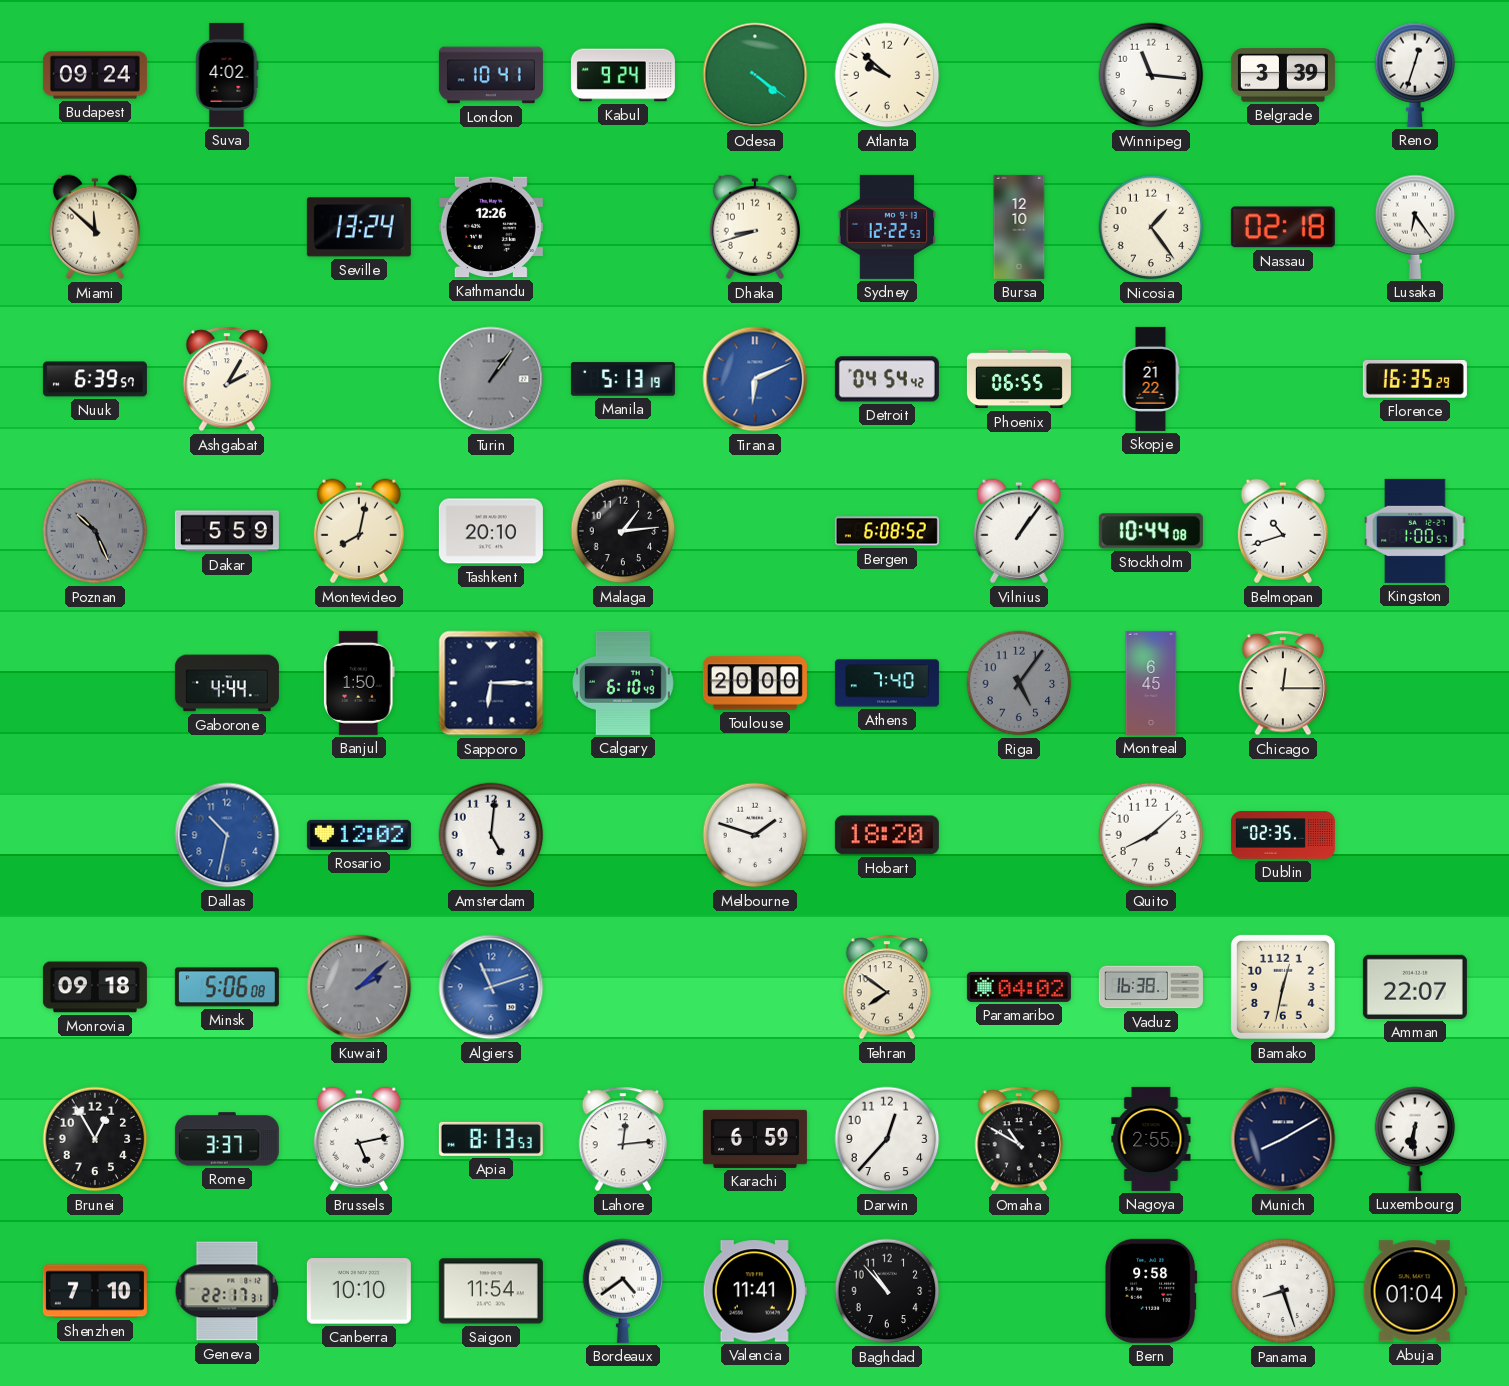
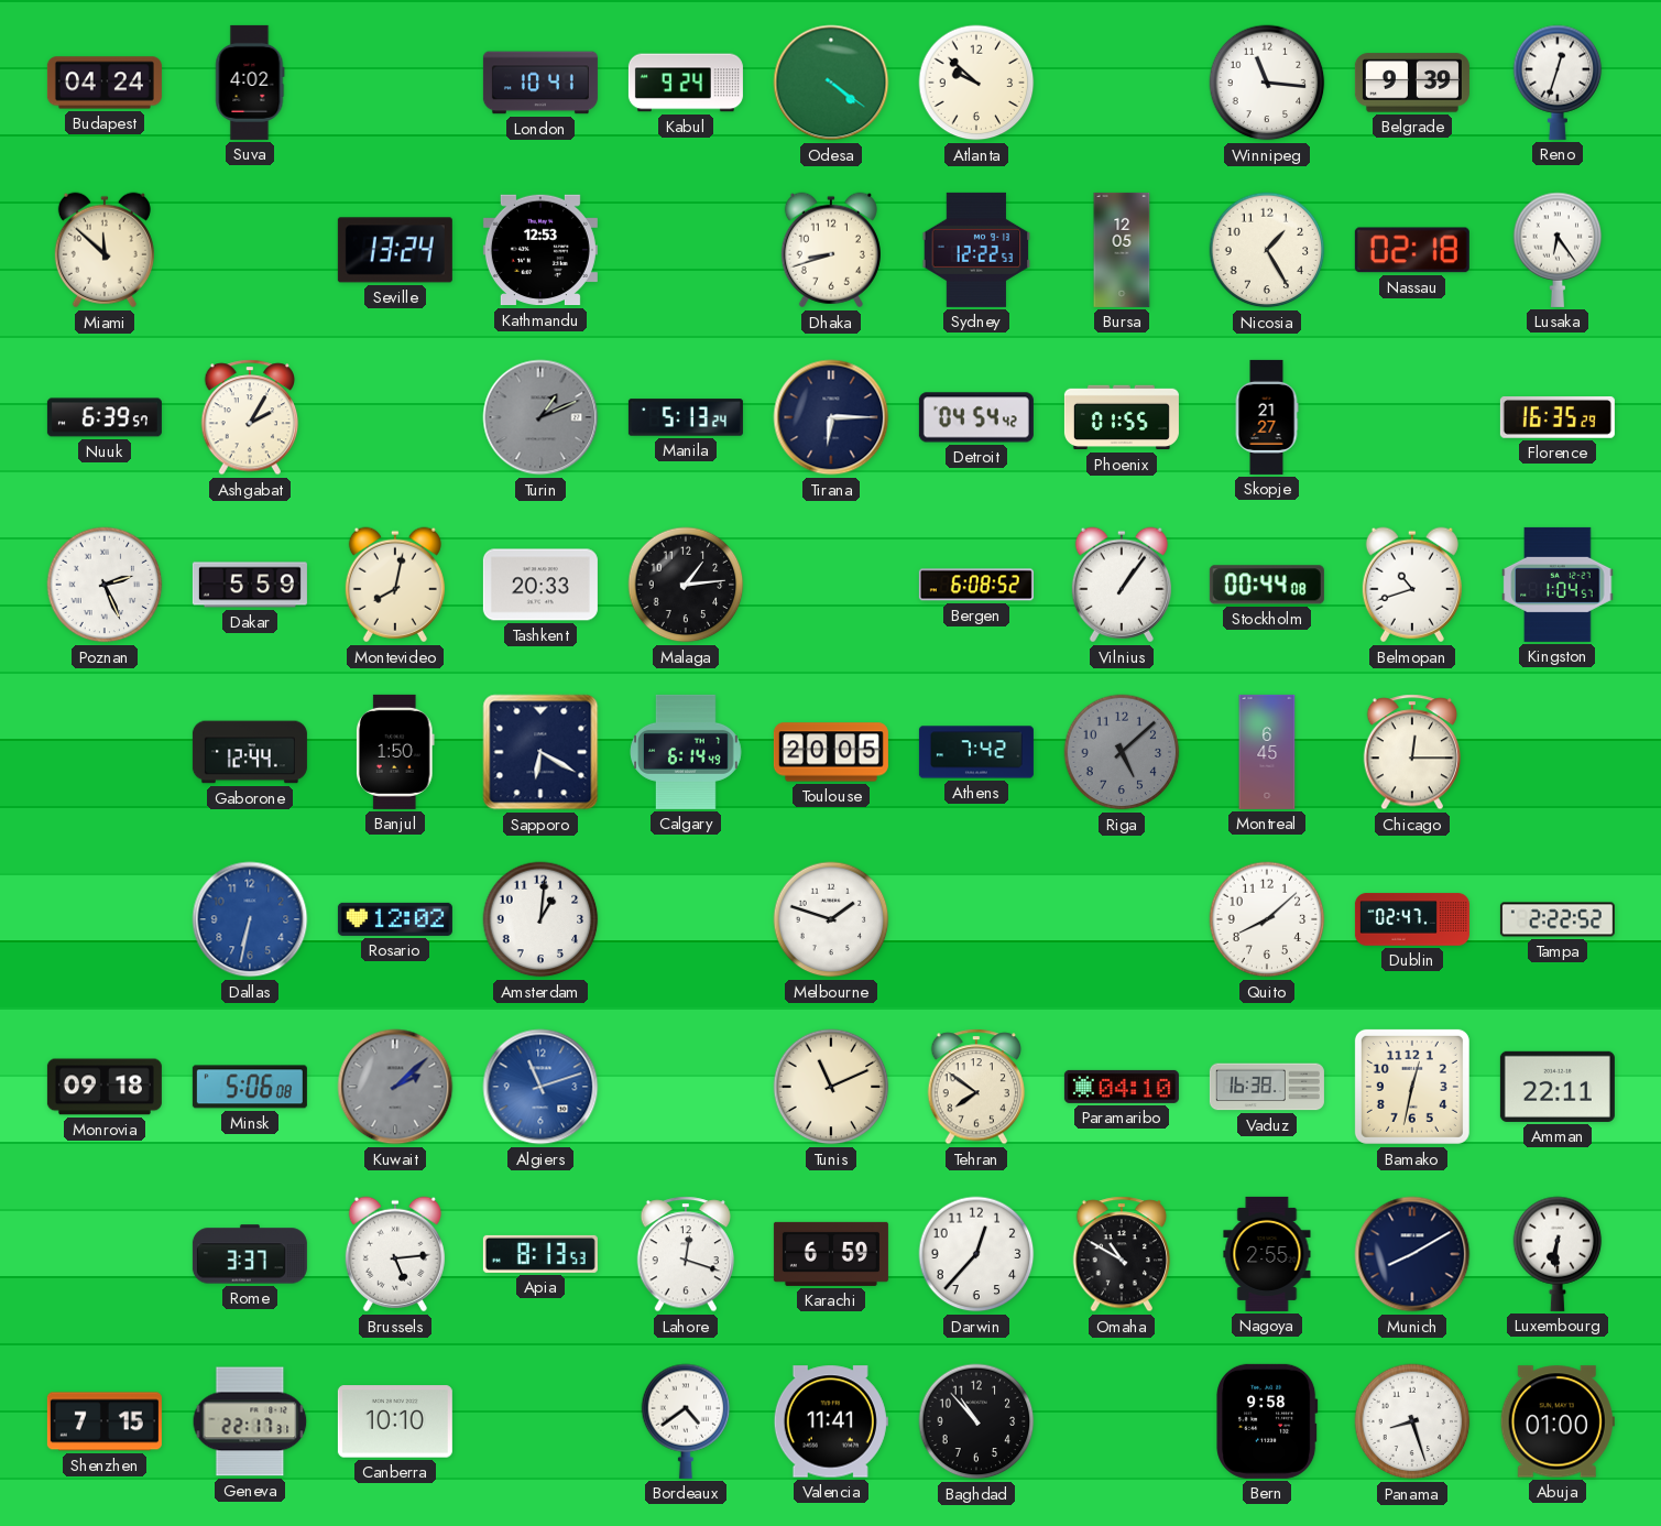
Budapest: 09:24 -> 04:24
Belgrade: 3:39 -> 9:39
Kathmandu: 12:26 -> 12:53
Bursa: 12:10 -> 12:05
Nicosia: 1:24 -> 1:25
Turin: 1:06 -> 1:11
Manila: 5:13:19 -> 5:13:24
Tirana: 6:11 -> 6:15
Tirana dial: blue -> navy
Phoenix: 06:55 -> 01:55
Skopje: 21:22 -> 21:27
Poznan: 10:26 -> 2:26
Poznan dial: grey -> white
Tashkent: 20:10 -> 20:33
Stockholm: 10:44 -> 00:44
Kingston: 1:00 -> 1:04
Gaborone: 4:44 -> 12:44
Sapporo: 6:15 -> 6:20
Calgary: 6:10 -> 6:14
Toulouse: 20:00 -> 20:05
Athens: 7:40 -> 7:42
Riga: 5:06 -> 5:08
Dallas: 10:32 -> 6:32
Amsterdam: 5:01 -> 1:01
Hobart: 18:20 -> none
Dublin: 02:35 -> 02:47
Tampa: none -> 2:22
Tunis: none -> 11:11
Paramaribo: 04:02 -> 04:10
Amman: 22:07 -> 22:11
Brunei: 12:55 -> none
Brussels: 5:13 -> 5:14
Lahore: 12:14 -> 12:18
Shenzhen: 7:10 -> 7:15
Saigon: 11:54 -> none
Abuja: 01:04 -> 01:00
